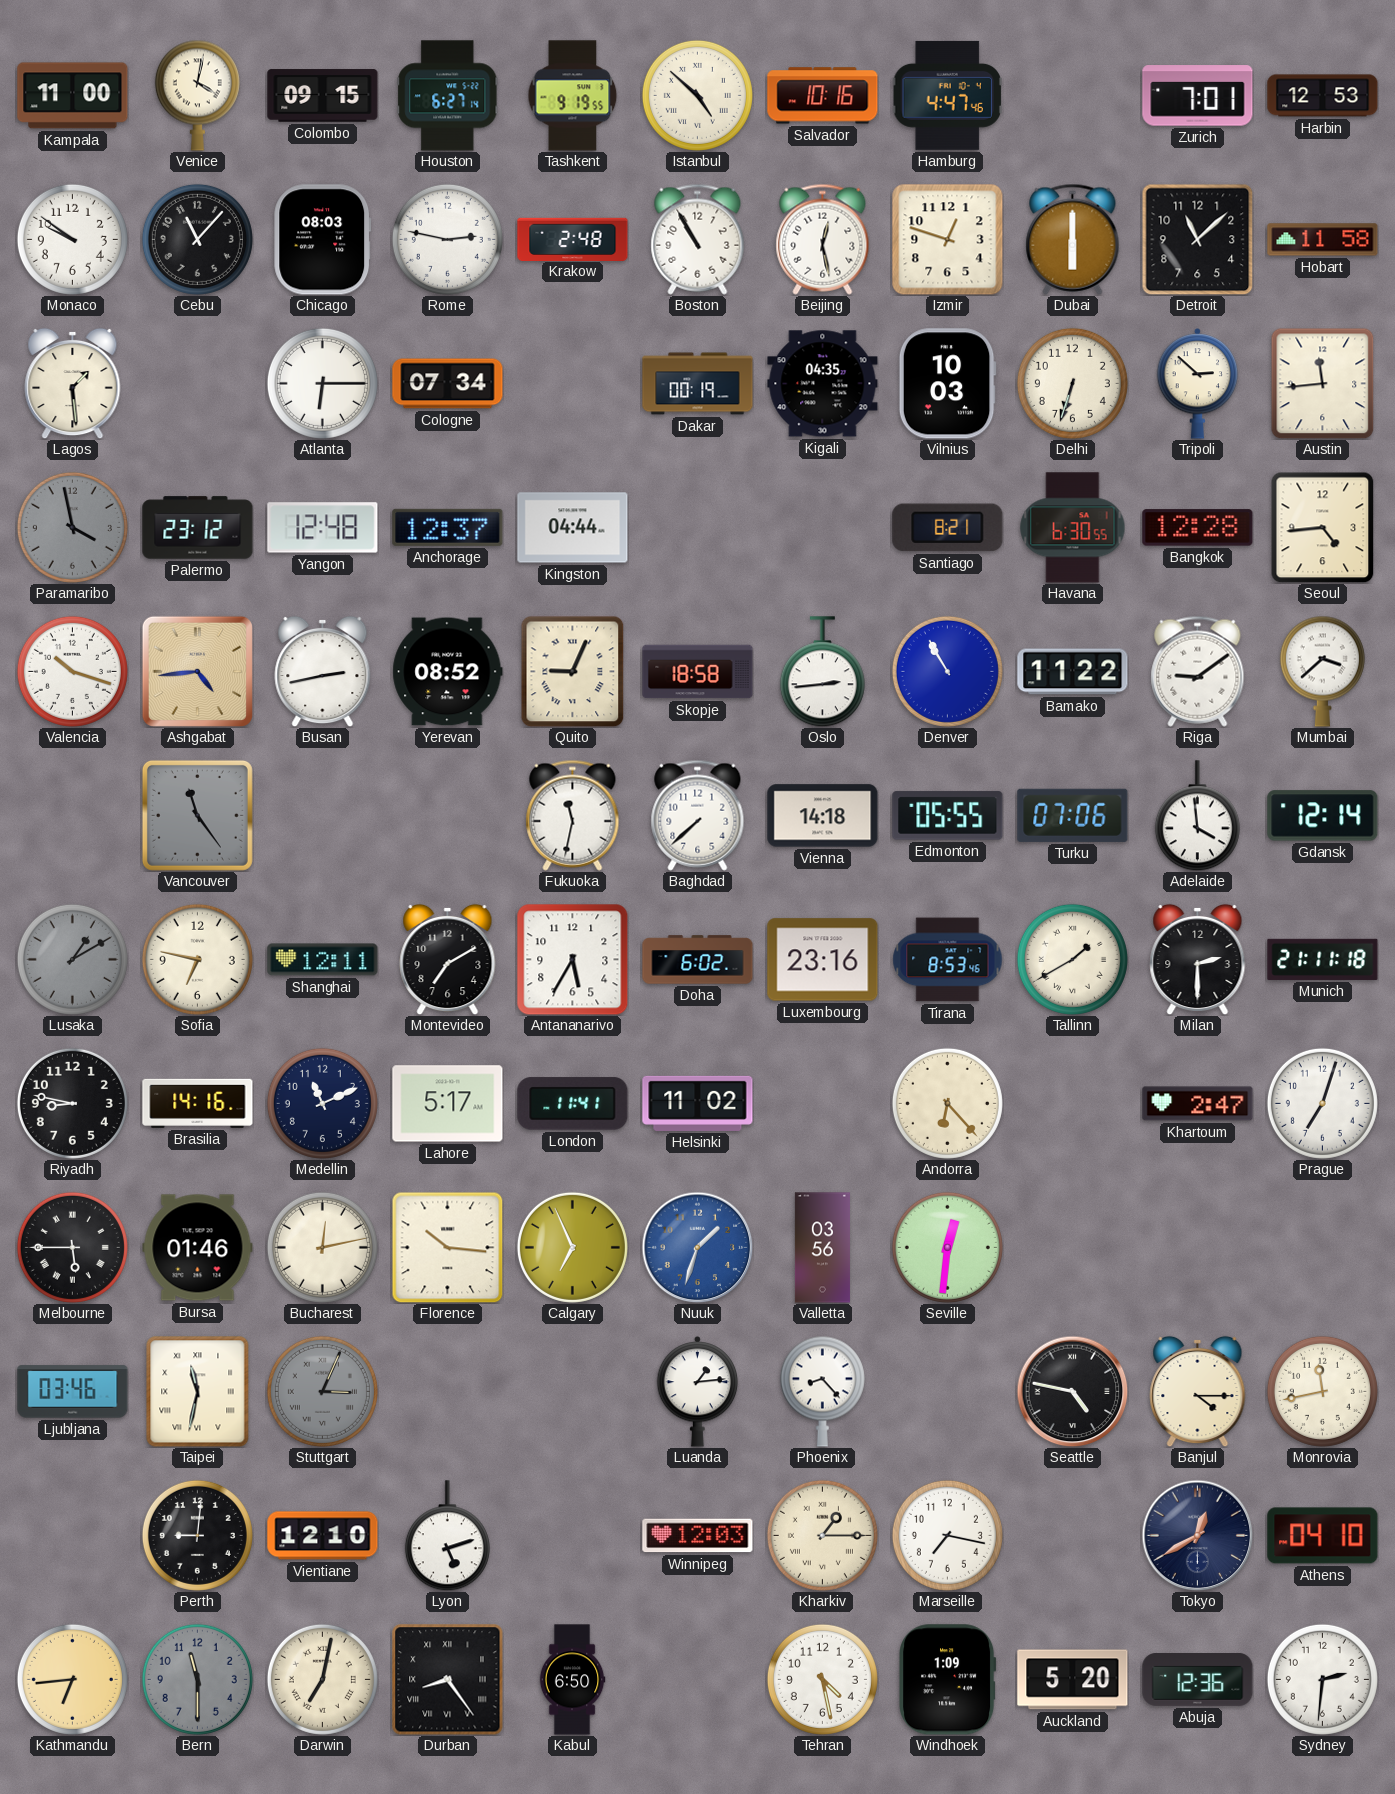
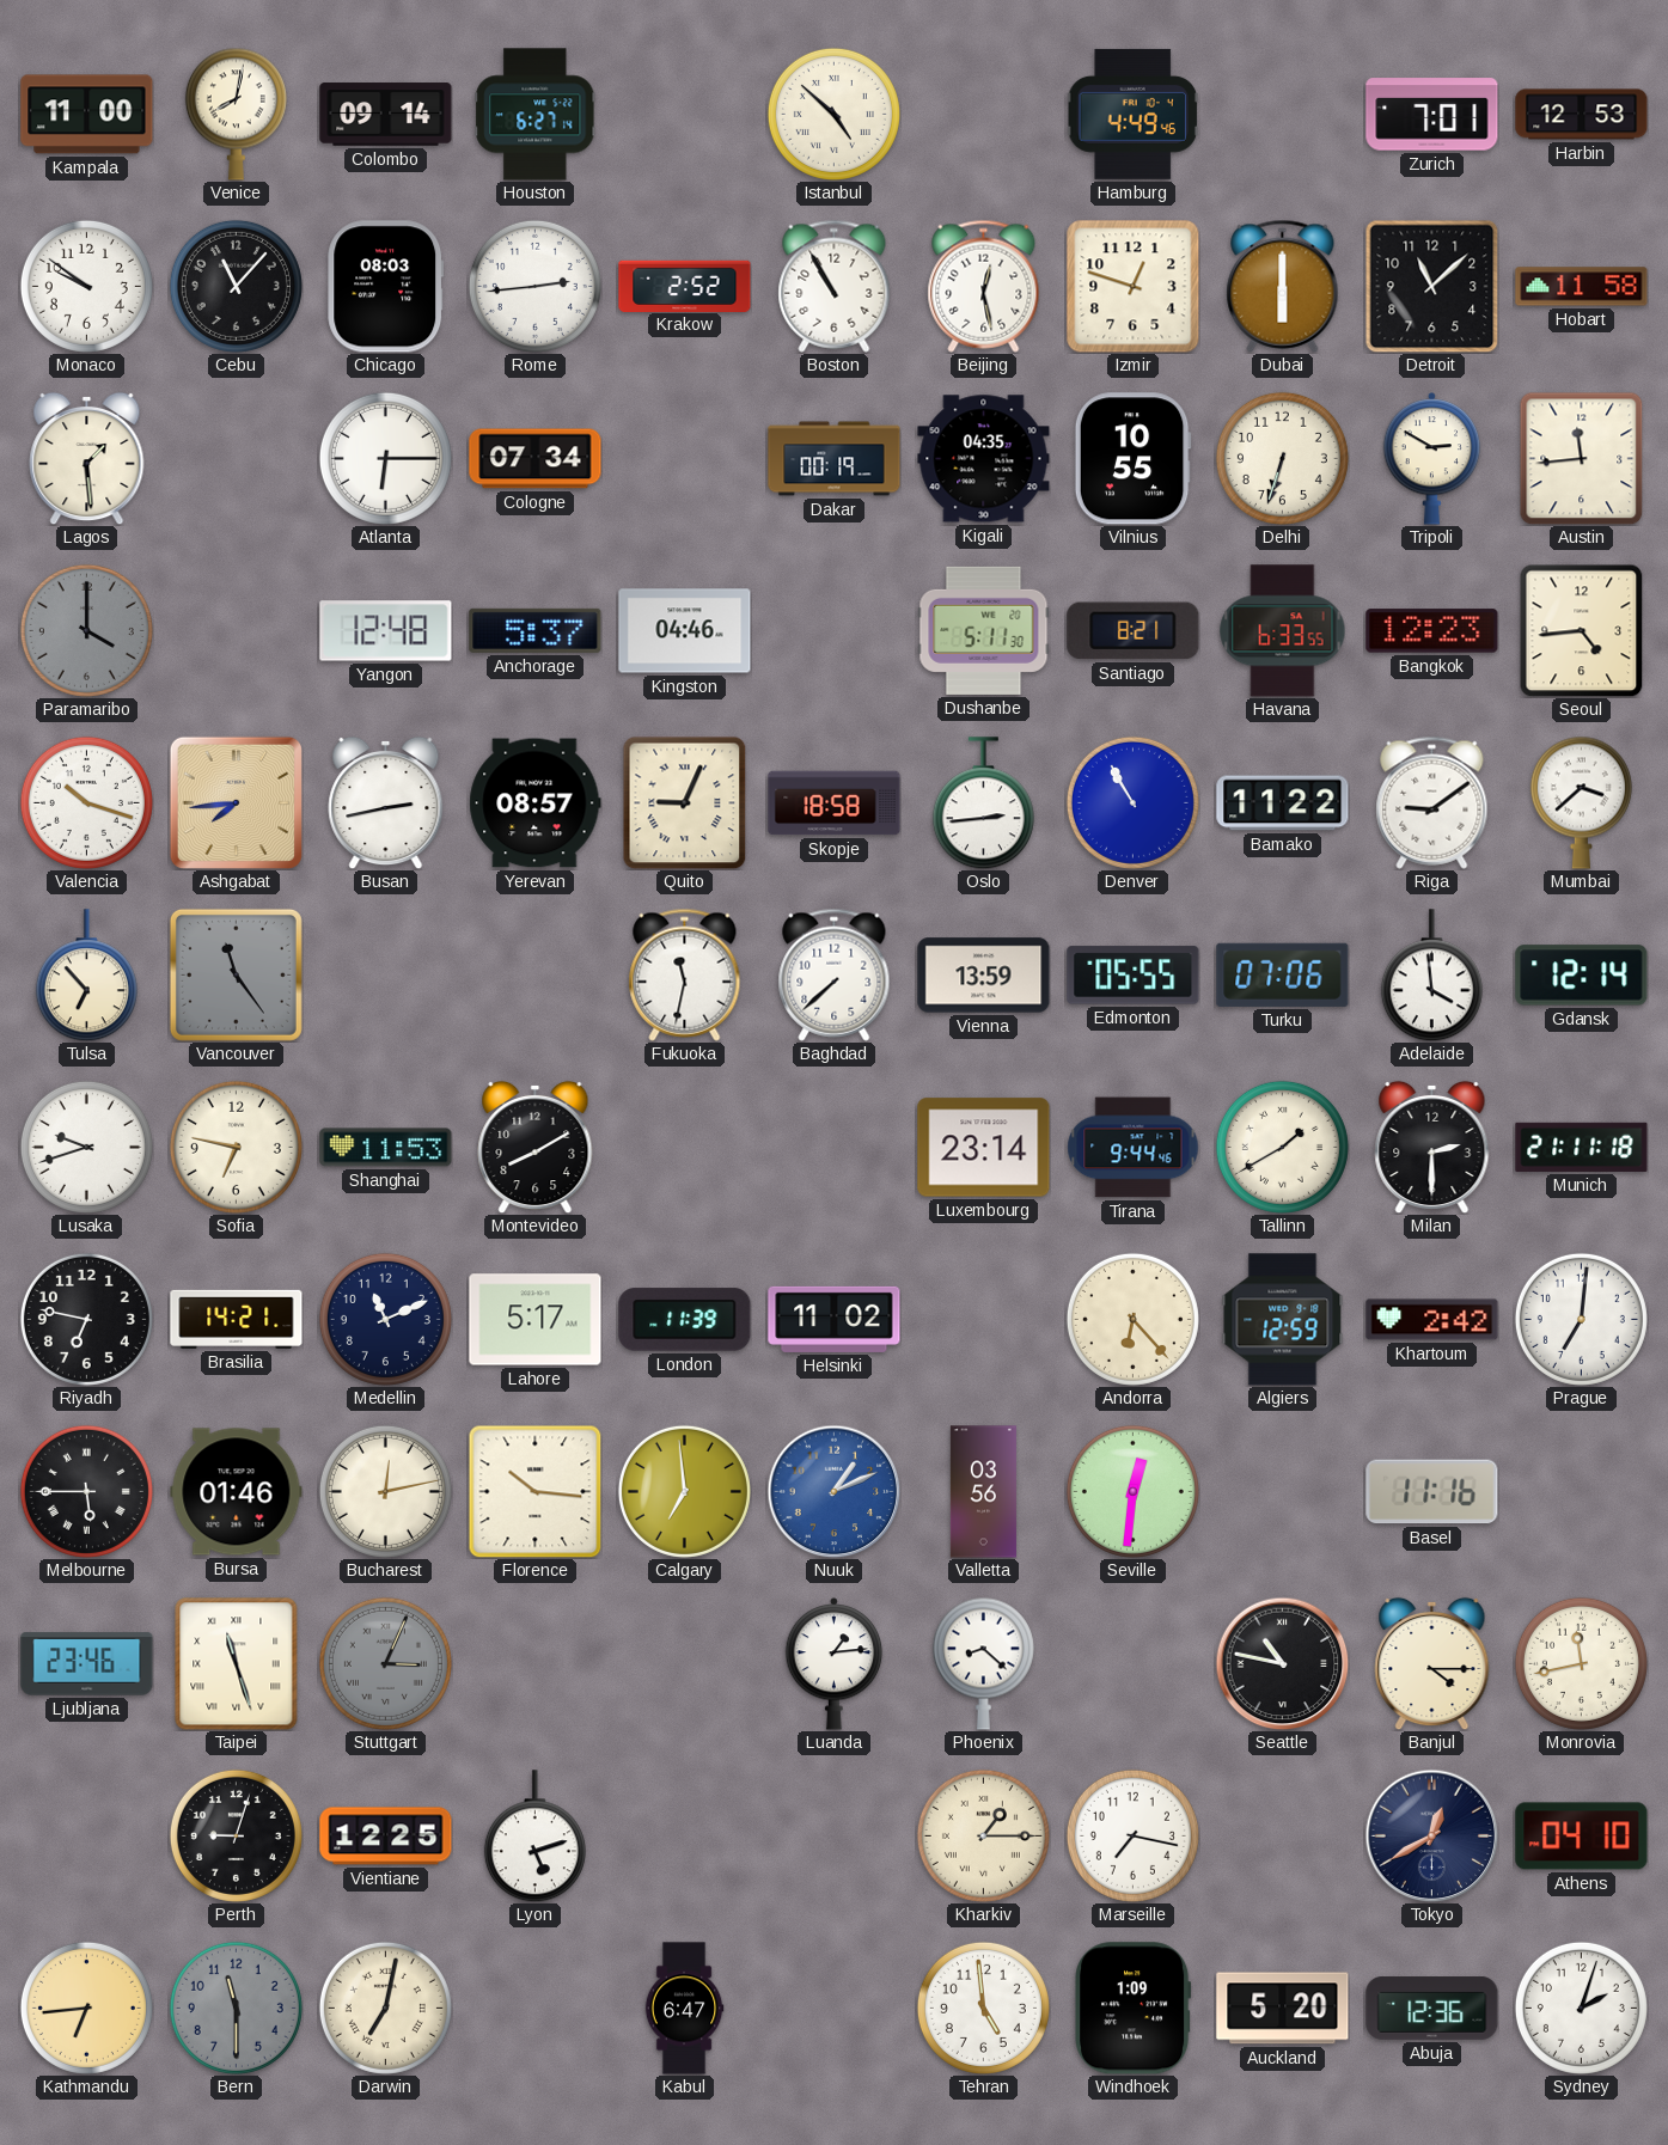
Venice: 4:02 -> 8:02
Colombo: 09:15 -> 09:14
Tashkent: 9:19 -> none
Salvador: 10:16 -> none
Hamburg: 4:47 -> 4:49
Rome: 2:47 -> 2:44
Krakow: 2:48 -> 2:52
Vilnius: 10:03 -> 10:55
Tripoli: 2:52 -> 2:50
Paramaribo: 3:58 -> 4:00
Palermo: 23:12 -> none
Anchorage: 12:37 -> 5:37
Kingston: 04:44 -> 04:46
Dushanbe: none -> 5:11
Havana: 6:30 -> 6:33
Bangkok: 12:28 -> 12:23
Ashgabat: 4:44 -> 7:44
Yerevan: 08:52 -> 08:57
Tulsa: none -> 6:53
Vienna: 14:18 -> 13:59
Lusaka: 1:10 -> 9:42
Lusaka dial: grey -> white
Shanghai: 12:11 -> 11:53
Montevideo: 7:10 -> 8:10
Antananarivo: 5:35 -> none
Doha: 6:02 -> none
Luxembourg: 23:16 -> 23:14
Tirana: 8:53 -> 9:44
Riyadh: 8:47 -> 6:47
Brasilia: 14:16 -> 14:21
London: 11:41 -> 11:39
Algiers: none -> 12:59
Khartoum: 2:47 -> 2:42
Prague: 7:03 -> 7:01
Calgary: 6:56 -> 6:59
Nuuk: 1:33 -> 1:11
Basel: none -> 11:16
Ljubljana: 03:46 -> 23:46
Taipei: 11:32 -> 11:27
Phoenix: 8:23 -> 8:22
Seattle: 4:47 -> 10:47
Perth: 9:01 -> 9:03
Vientiane: 12:10 -> 12:25
Winnipeg: 12:03 -> none
Durban: 8:24 -> none
Kabul: 6:50 -> 6:47
Tehran: 4:28 -> 4:59
Sydney: 2:31 -> 2:03
